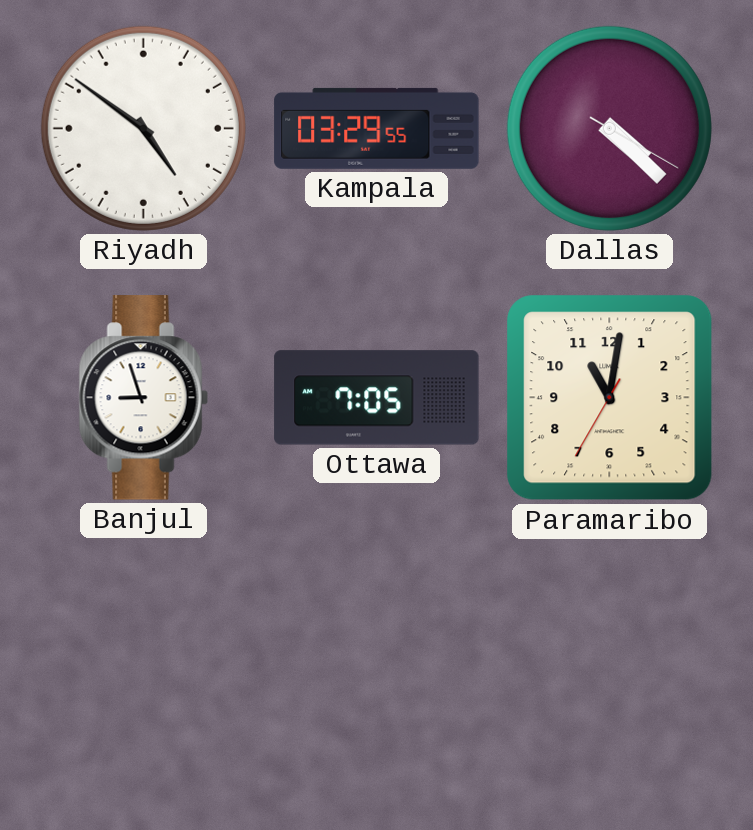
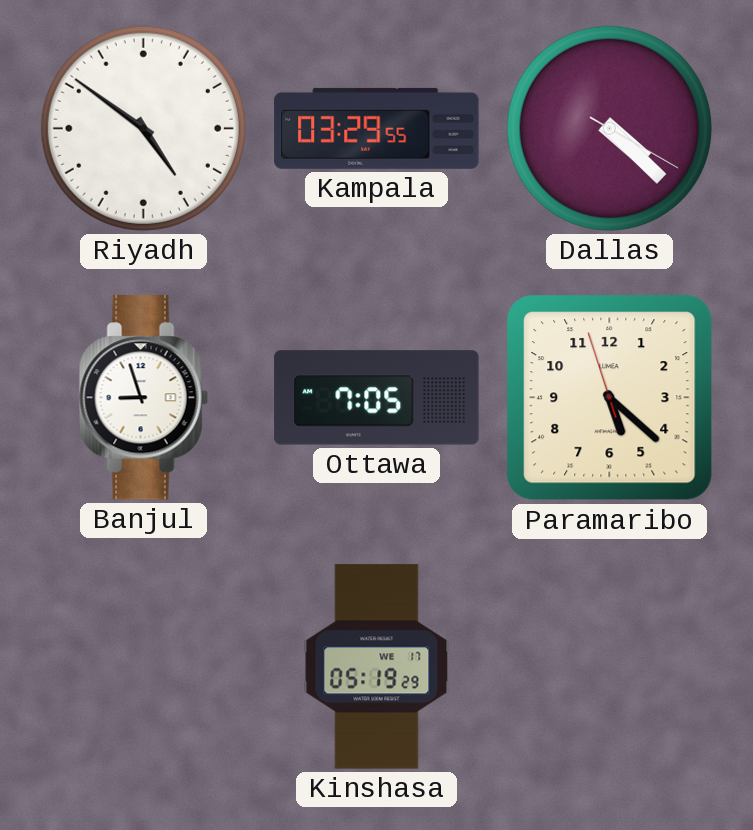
Paramaribo: 11:01 -> 5:21
Kinshasa: none -> 05:19
